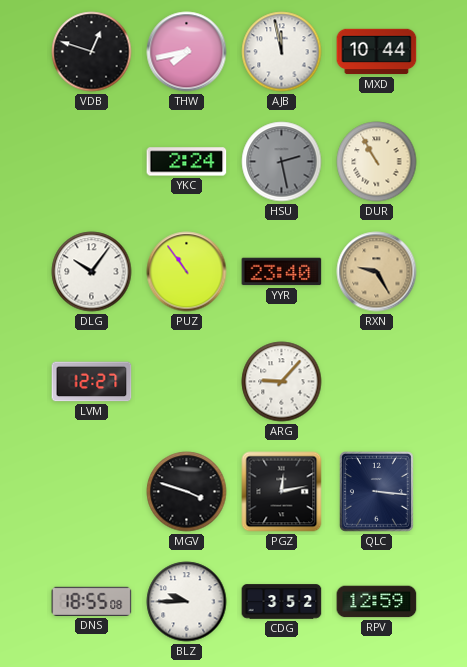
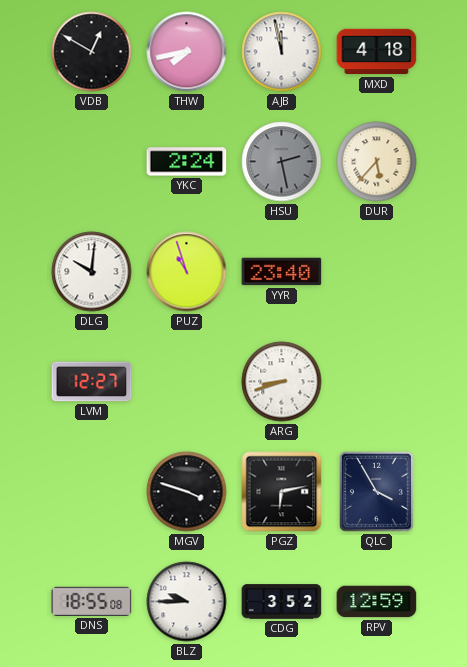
VDB: 12:48 -> 12:50
MXD: 10:44 -> 4:18
DUR: 10:55 -> 5:37
DLG: 10:06 -> 10:01
PUZ: 10:54 -> 10:57
RXN: 9:25 -> none
ARG: 9:07 -> 8:42
PGZ: 12:13 -> 6:13
QLC: 3:16 -> 3:55
